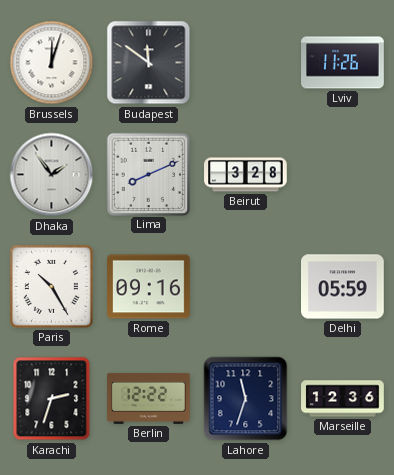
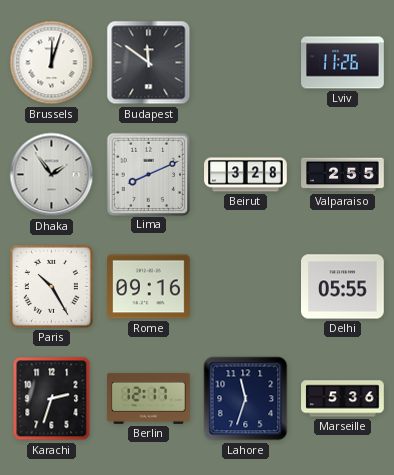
Valparaiso: none -> 2:55
Delhi: 05:59 -> 05:55
Berlin: 12:22 -> 12:17
Marseille: 12:36 -> 5:36
